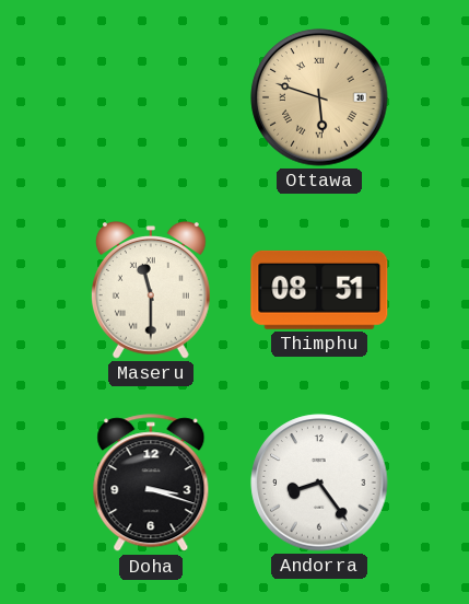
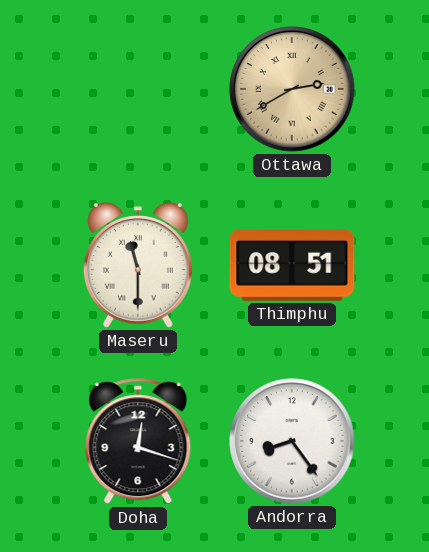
Ottawa: 5:48 -> 2:40
Doha: 3:18 -> 12:18
